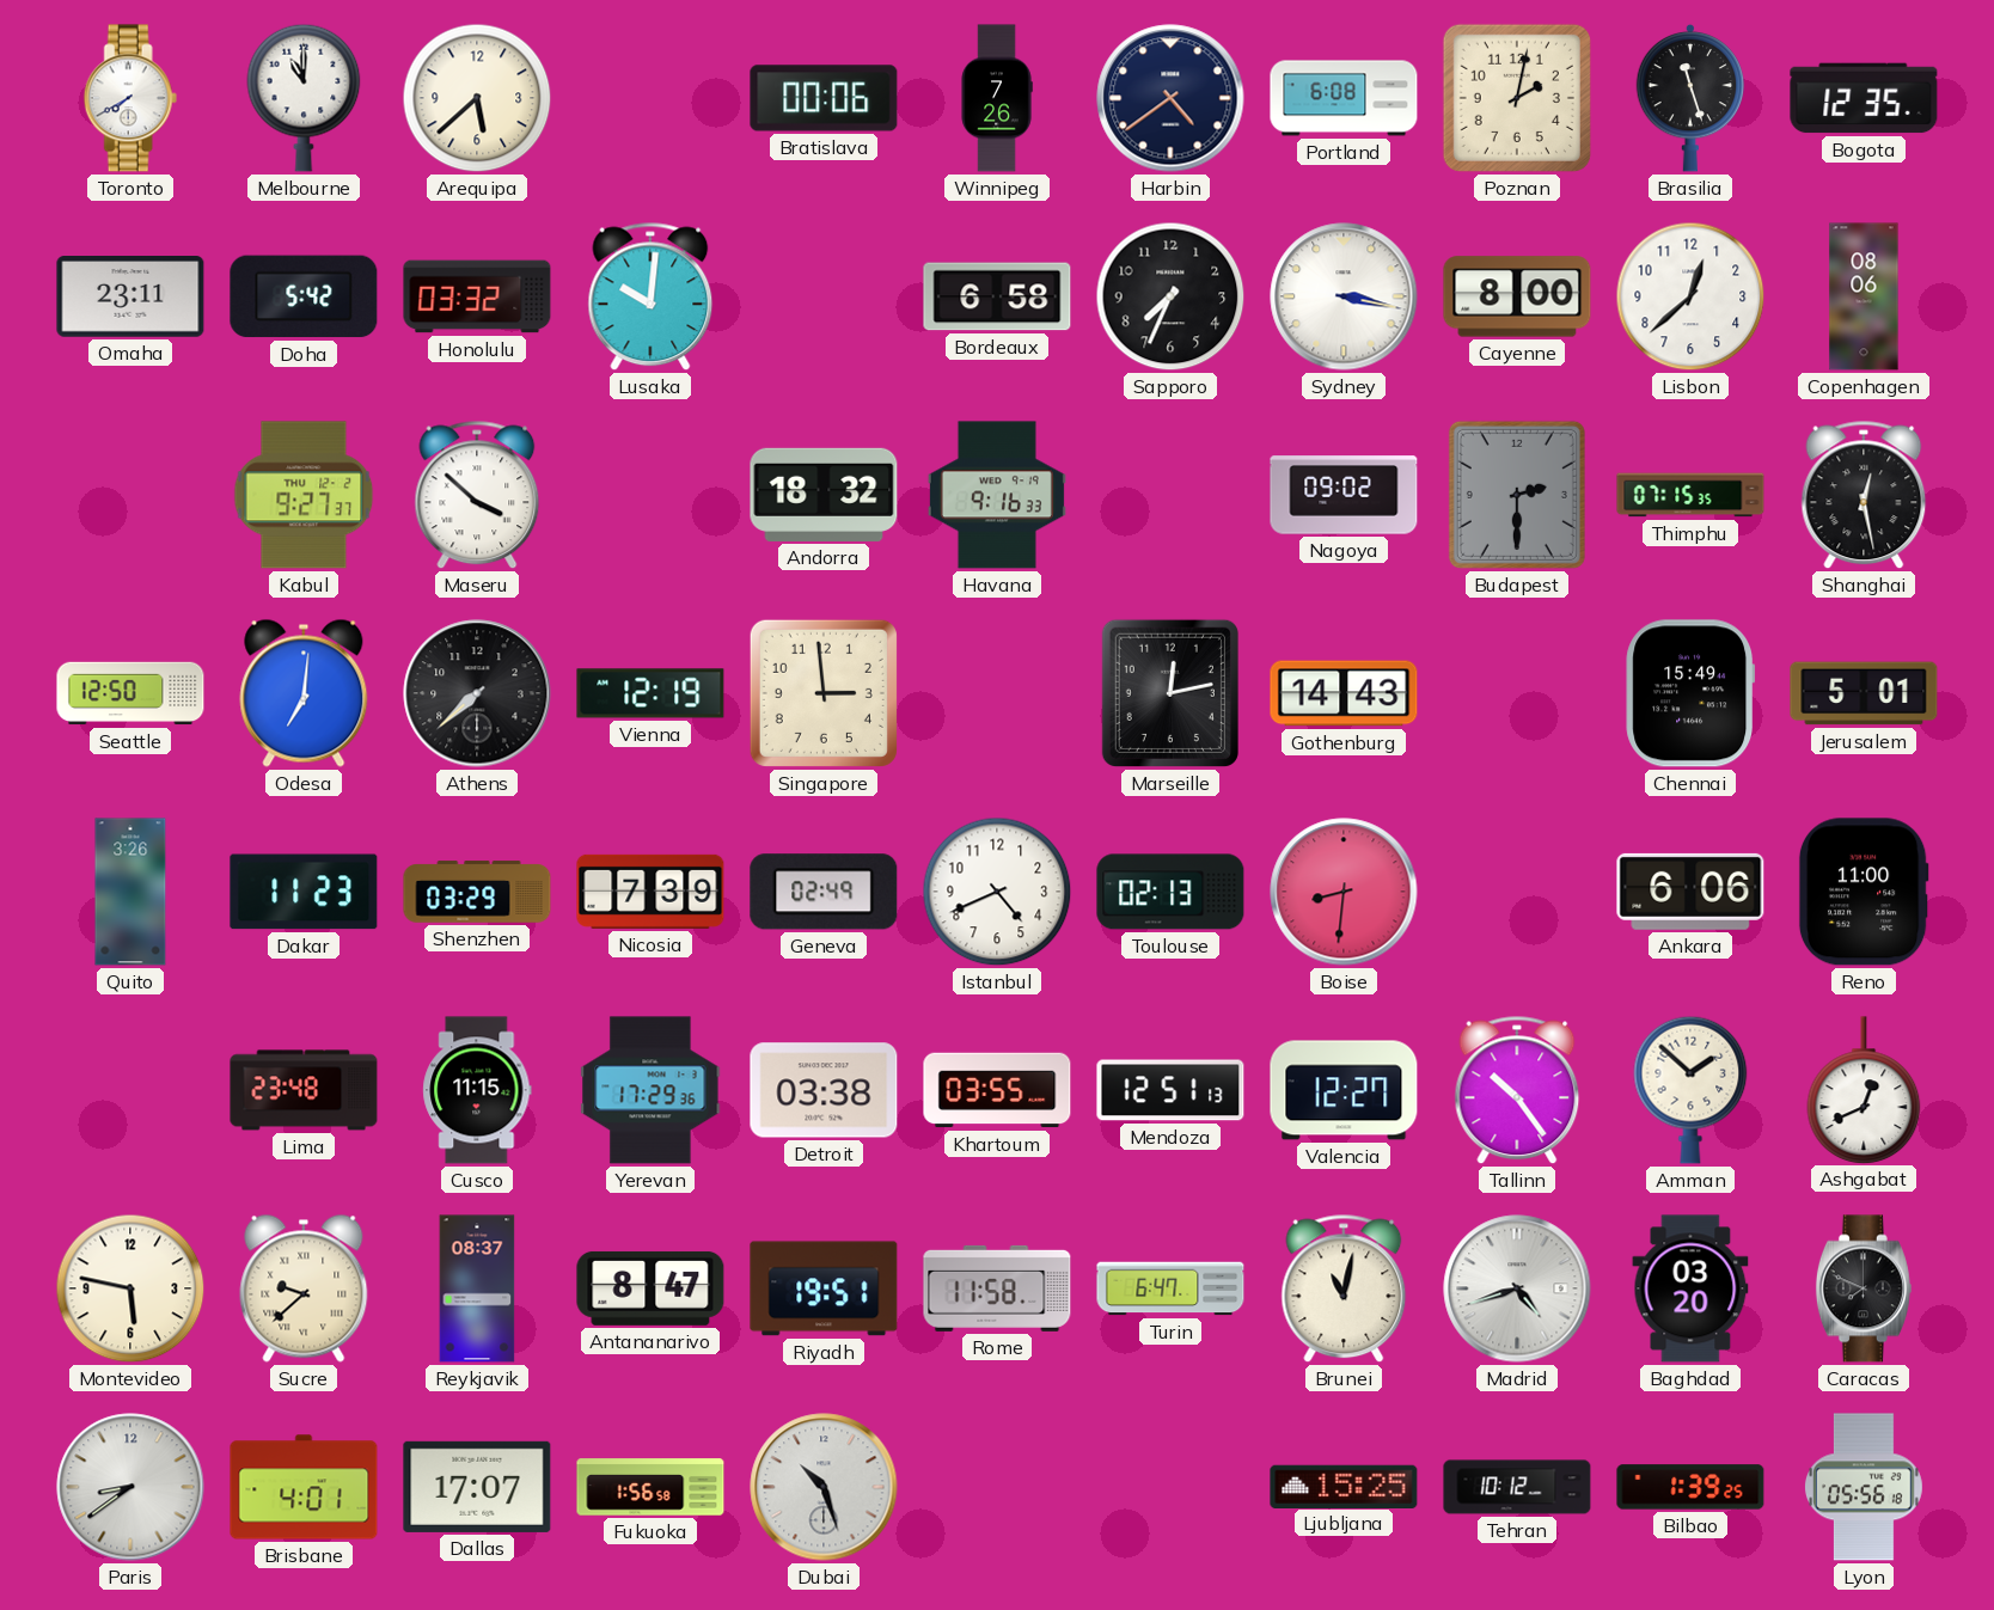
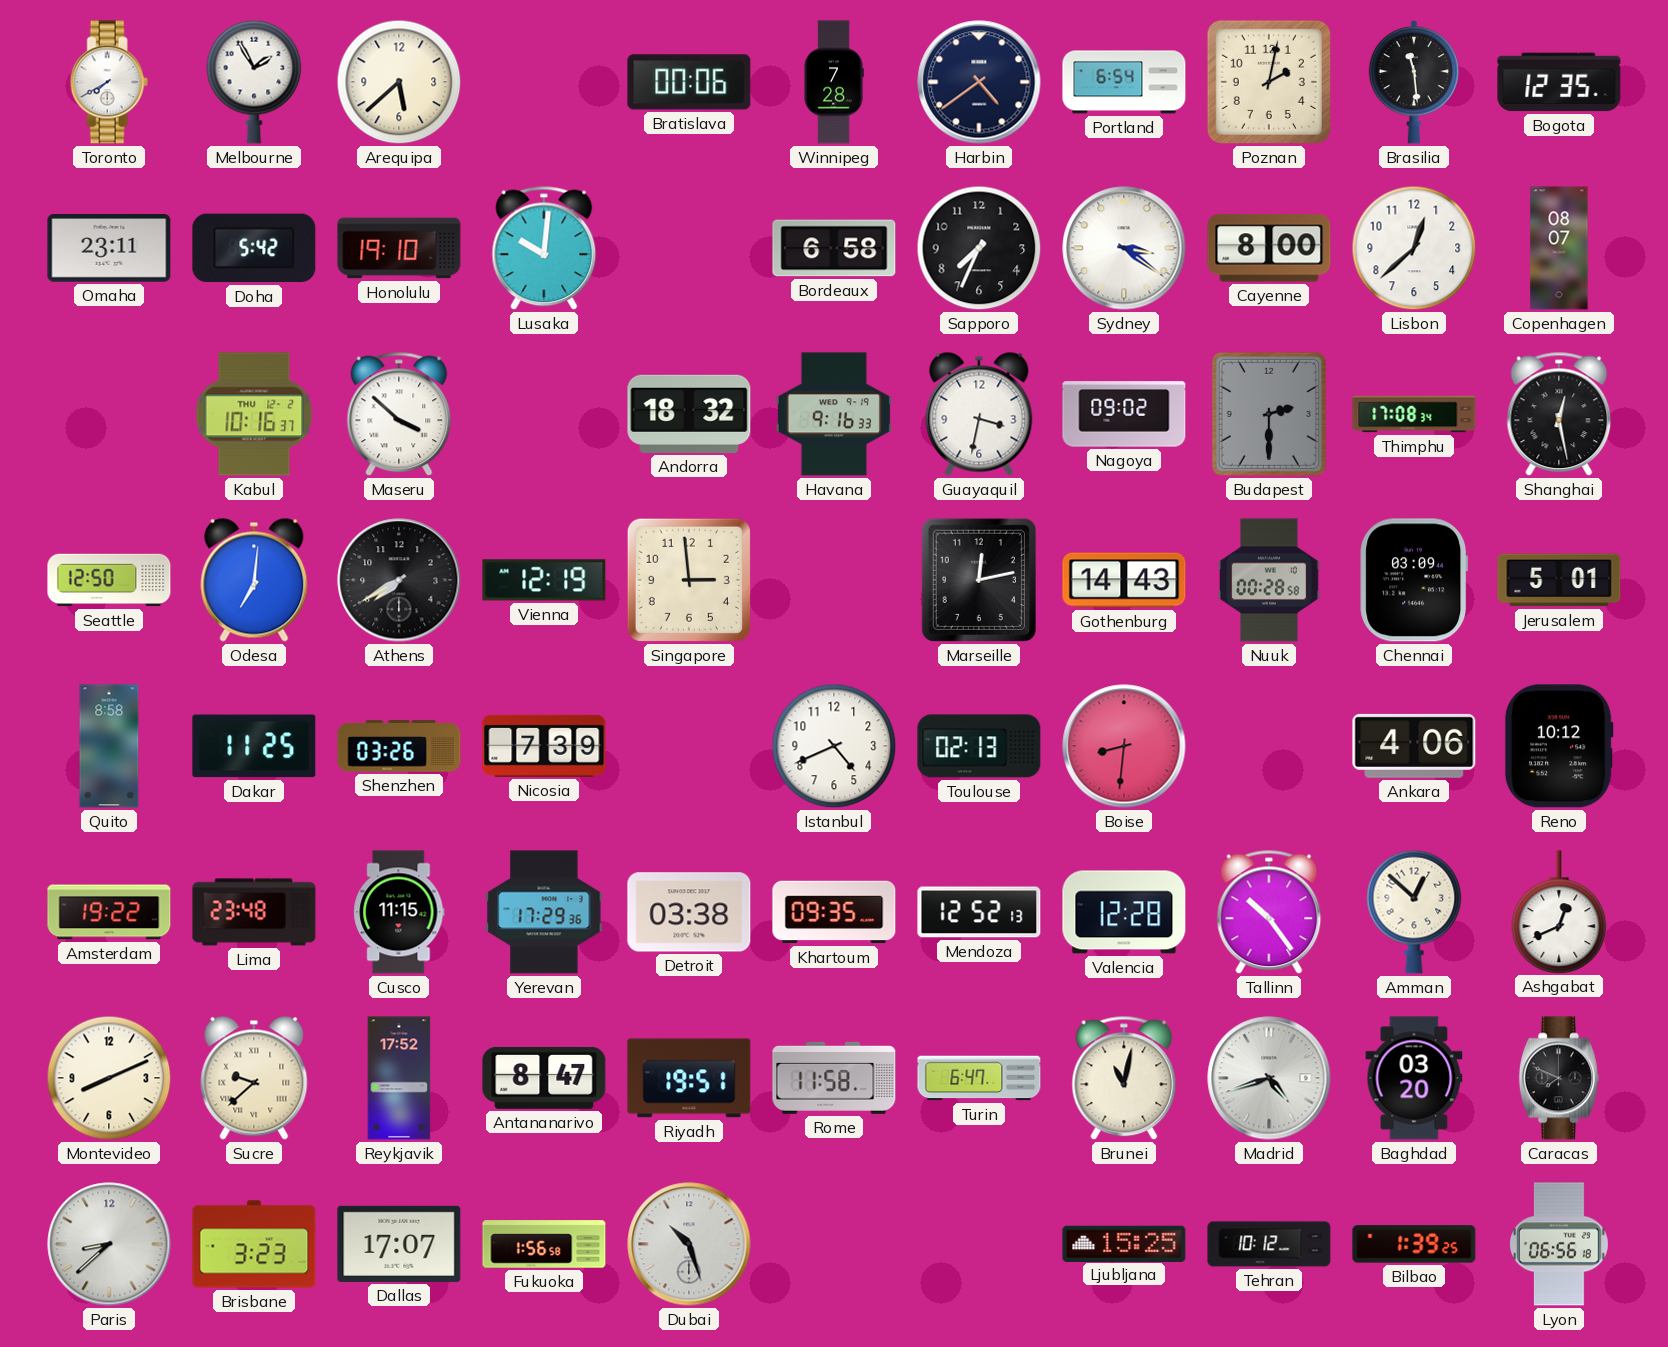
Melbourne: 11:00 -> 1:55
Winnipeg: 7:26 -> 7:28
Portland: 6:08 -> 6:54
Brasilia: 11:27 -> 11:29
Honolulu: 03:32 -> 19:10
Sydney: 3:17 -> 3:21
Copenhagen: 08:06 -> 08:07
Kabul: 9:27 -> 10:16
Guayaquil: none -> 3:32
Thimphu: 07:15 -> 17:08
Athens: 7:38 -> 7:40
Nuuk: none -> 00:28
Chennai: 15:49 -> 03:09
Quito: 3:26 -> 8:58
Dakar: 11:23 -> 11:25
Shenzhen: 03:29 -> 03:26
Geneva: 02:49 -> none
Ankara: 6:06 -> 4:06
Reno: 11:00 -> 10:12
Amsterdam: none -> 19:22
Khartoum: 03:55 -> 09:35
Mendoza: 12:51 -> 12:52
Valencia: 12:27 -> 12:28
Amman: 1:52 -> 12:52
Montevideo: 5:47 -> 8:11
Reykjavik: 08:37 -> 17:52
Paris: 8:39 -> 8:38
Brisbane: 4:01 -> 3:23
Lyon: 05:56 -> 06:56
